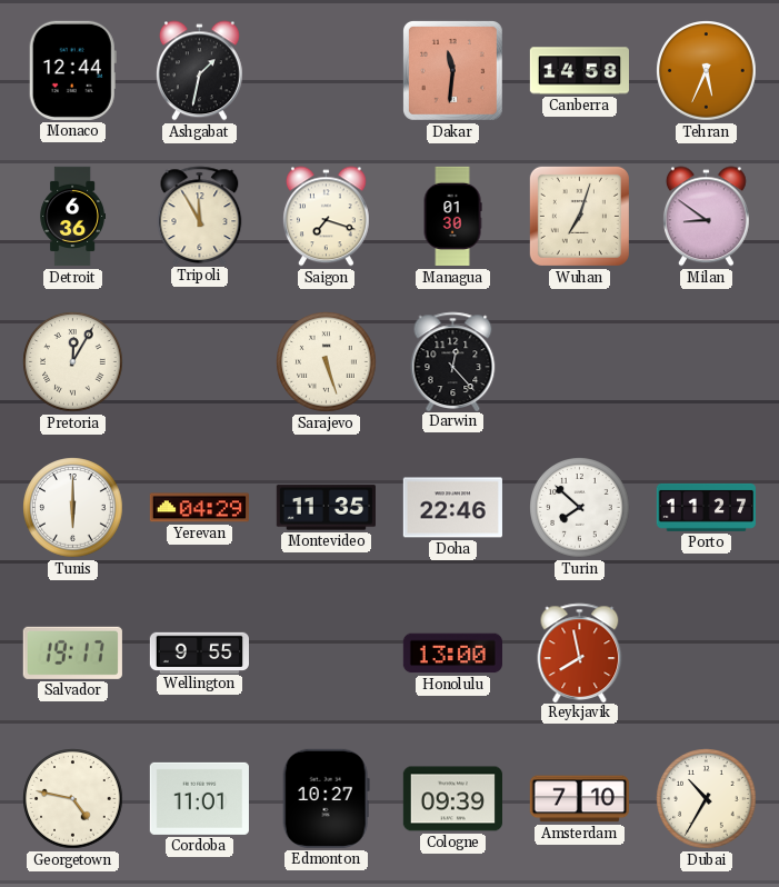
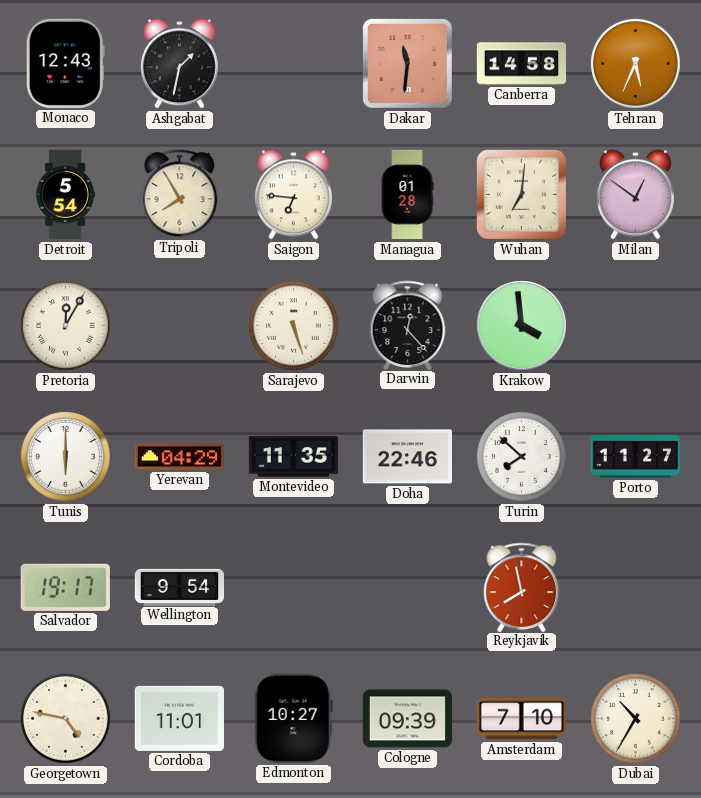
Monaco: 12:44 -> 12:43
Detroit: 6:36 -> 5:54
Tripoli: 11:55 -> 7:55
Saigon: 7:18 -> 6:46
Managua: 01:30 -> 01:28
Wuhan: 7:03 -> 7:01
Milan: 8:51 -> 12:51
Krakow: none -> 3:59
Wellington: 9:55 -> 9:54
Honolulu: 13:00 -> none
